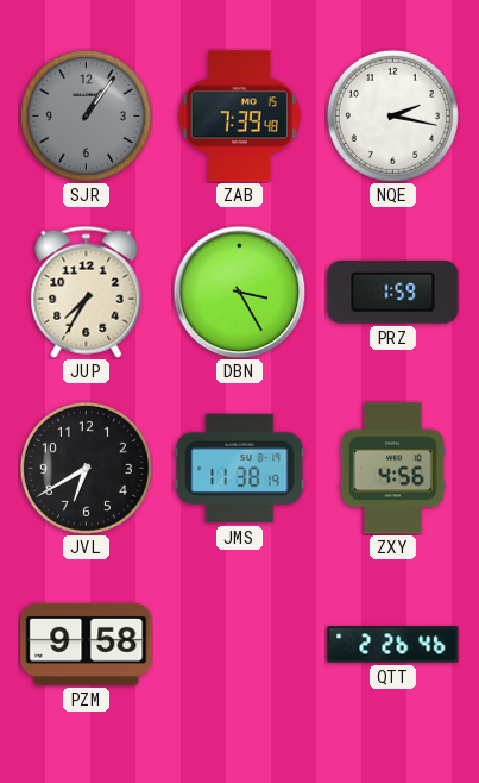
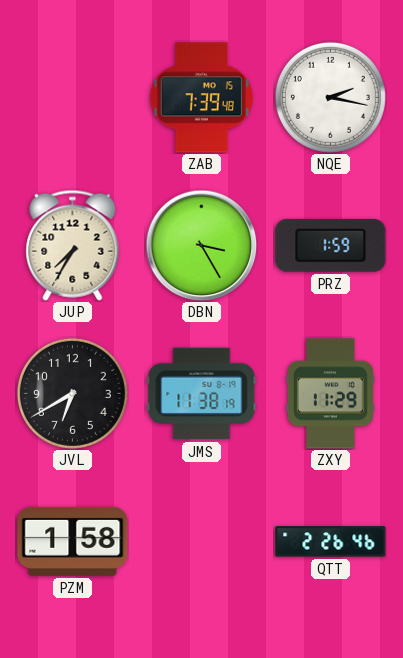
SJR: 1:06 -> none
ZXY: 4:56 -> 11:29
PZM: 9:58 -> 1:58
